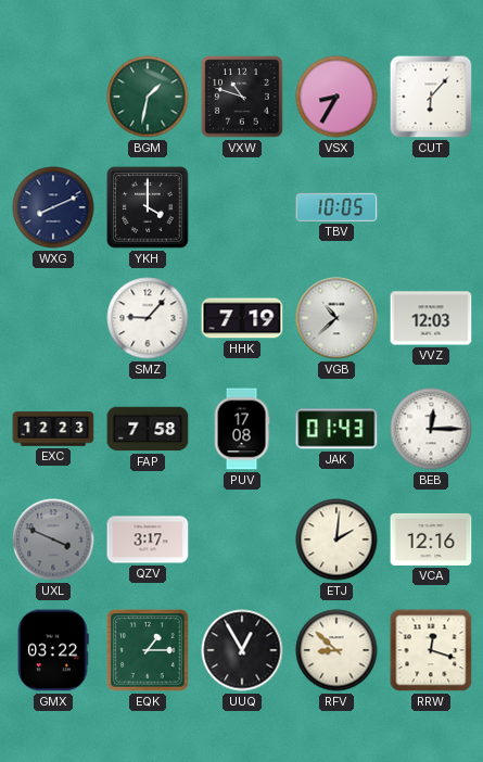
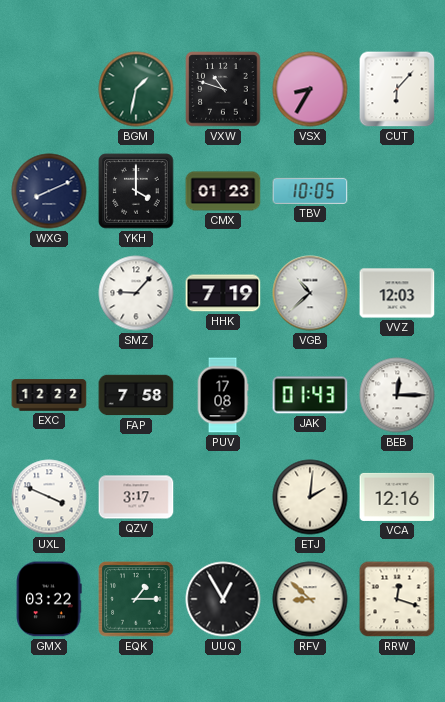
CMX: none -> 01:23
EXC: 12:23 -> 12:22
UXL dial: grey -> white
